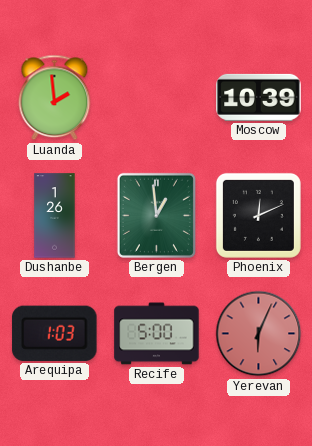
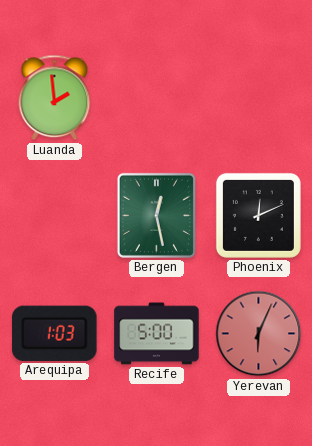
Moscow: 10:39 -> none
Dushanbe: 1:26 -> none
Bergen: 12:59 -> 12:28
